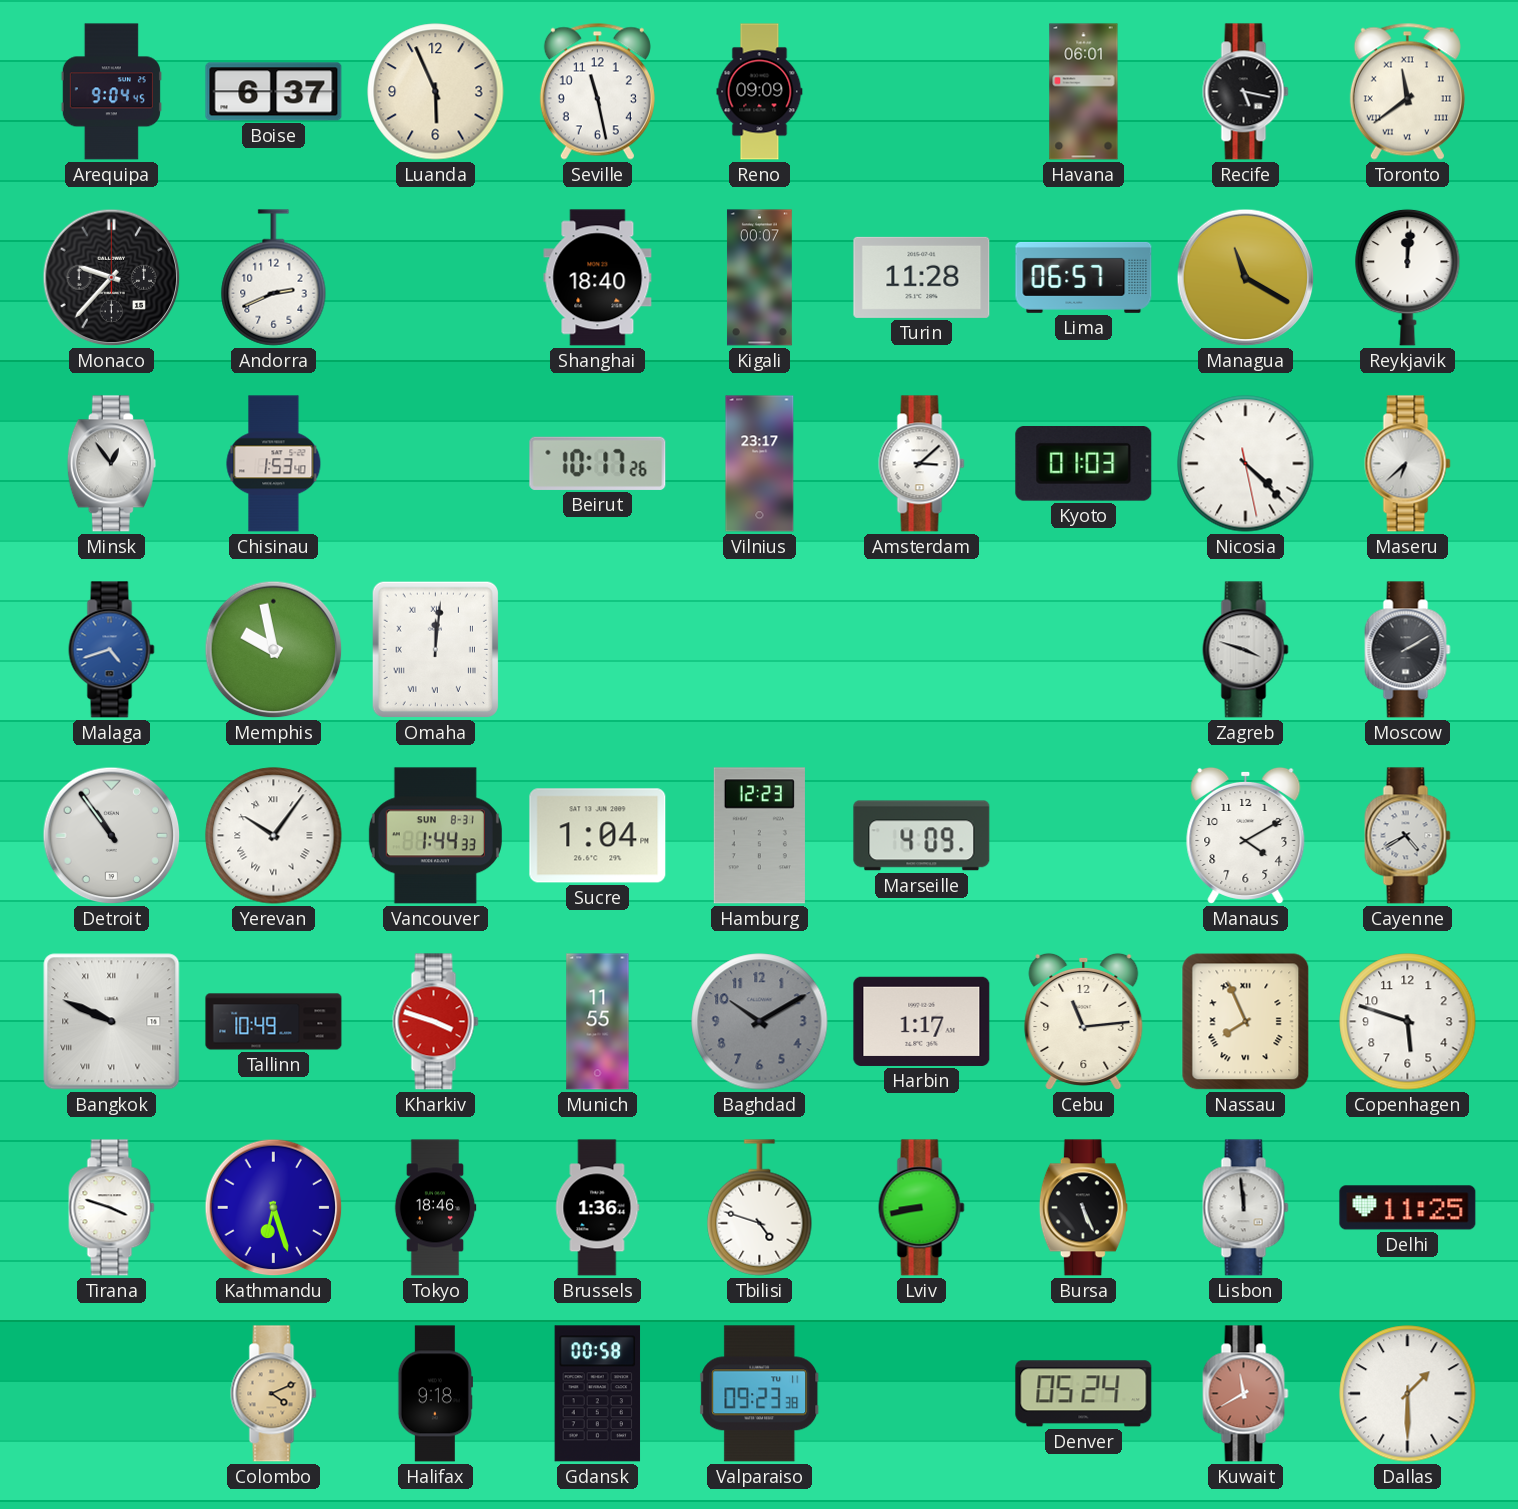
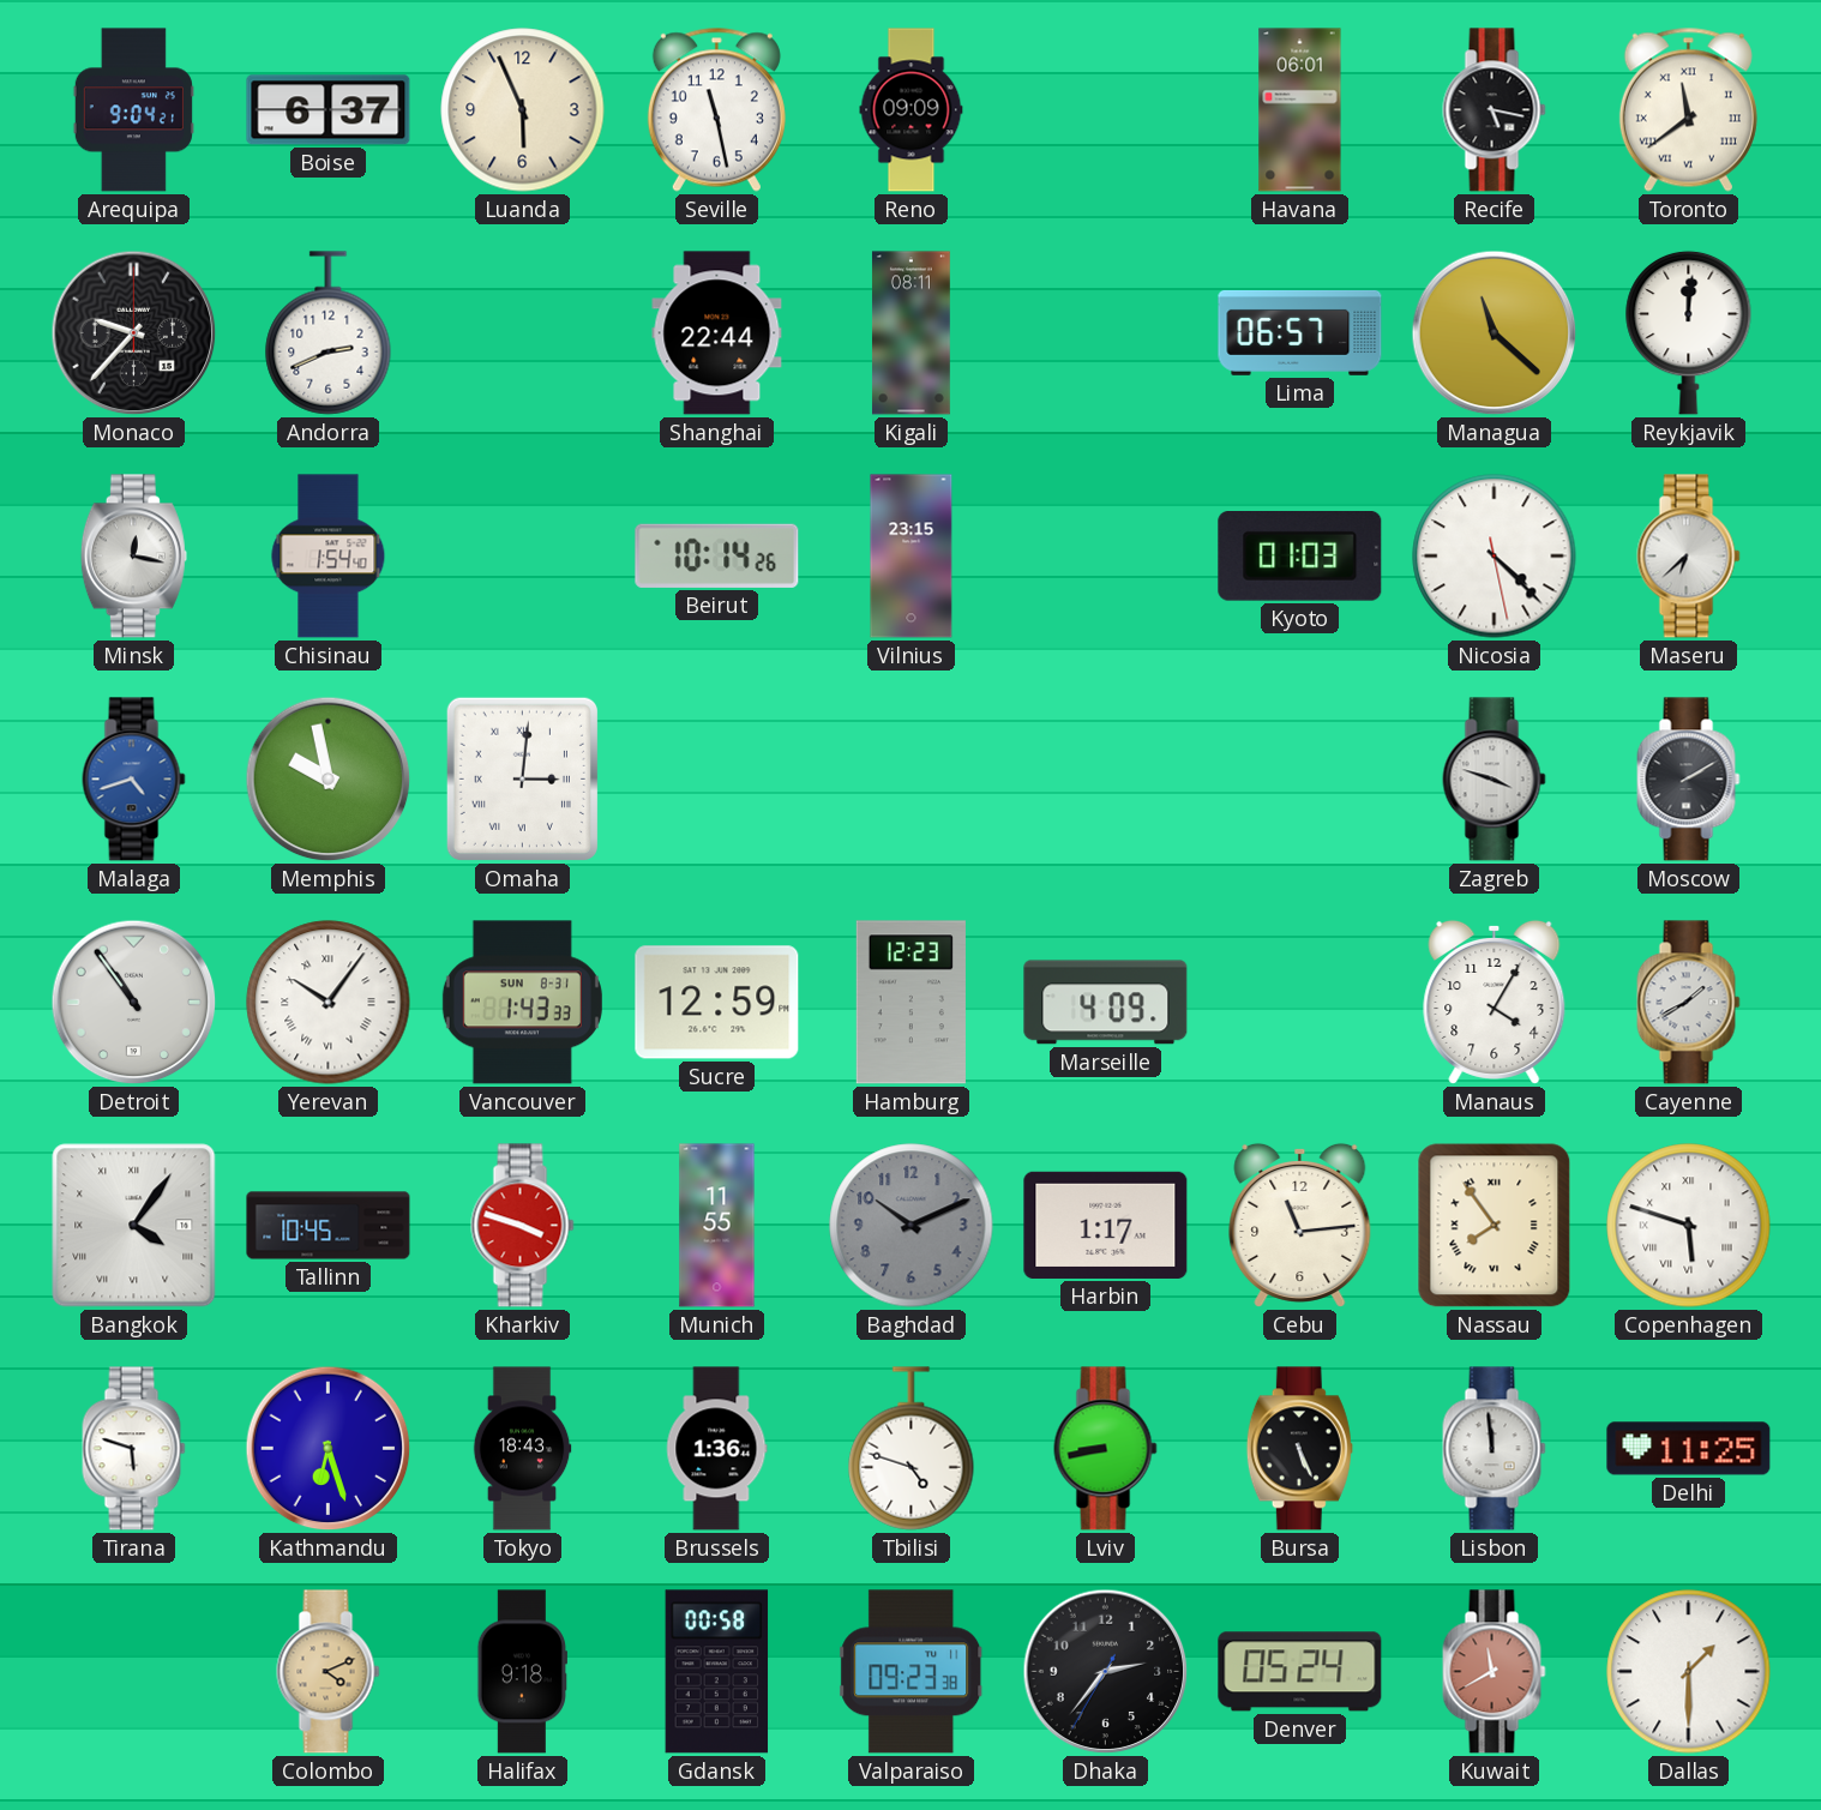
Arequipa: 9:04:45 -> 9:04:21
Shanghai: 18:40 -> 22:44
Kigali: 00:07 -> 08:11
Turin: 11:28 -> none
Managua: 11:20 -> 11:22
Minsk: 12:54 -> 12:17
Chisinau: 1:53 -> 1:54
Beirut: 10:17 -> 10:14
Vilnius: 23:17 -> 23:15
Amsterdam: 3:08 -> none
Omaha: 12:01 -> 3:01
Vancouver: 1:44 -> 1:43
Sucre: 1:04 -> 12:59
Manaus: 4:10 -> 4:05
Cayenne: 4:40 -> 1:40
Bangkok: 9:49 -> 4:06
Tallinn: 10:49 -> 10:45
Baghdad: 10:10 -> 10:11
Nassau: 7:56 -> 7:54
Copenhagen numerals: Arabic -> Roman
Tirana: 3:48 -> 5:48
Tokyo: 18:46 -> 18:43
Dhaka: none -> 2:36
